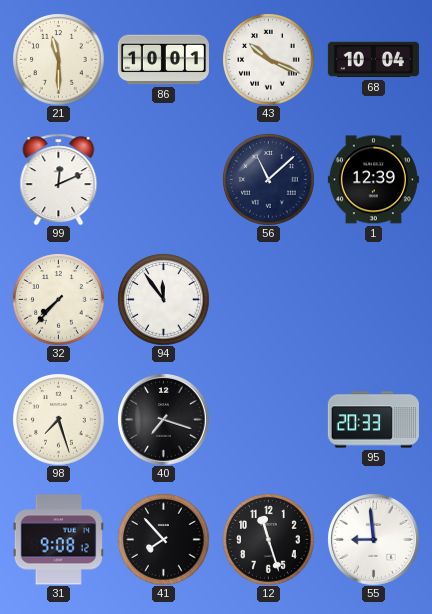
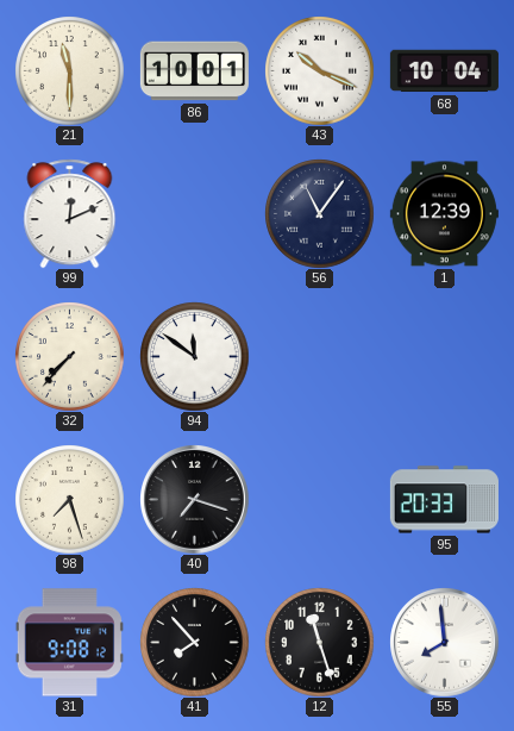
56: 11:08 -> 11:06
94: 11:54 -> 11:51
55: 8:59 -> 7:59
